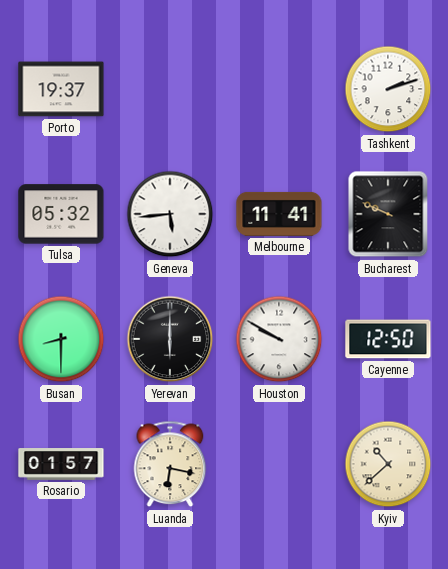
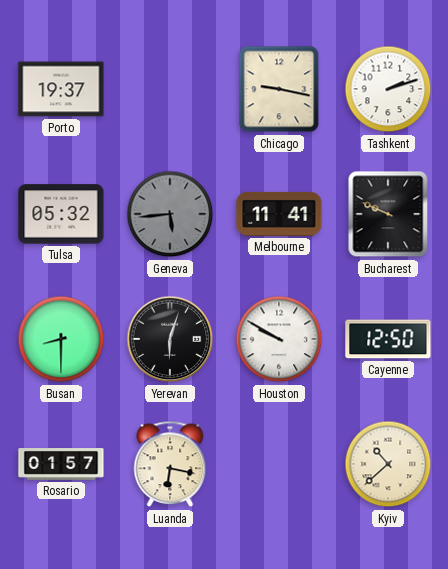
Chicago: none -> 9:17
Geneva dial: white -> grey
Yerevan: 6:00 -> 6:03
